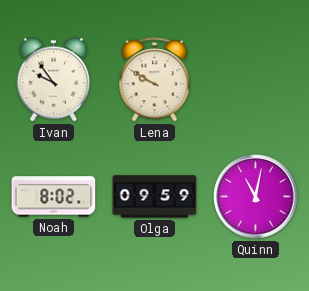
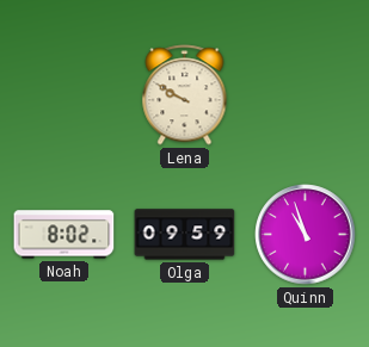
Ivan: 9:54 -> none
Quinn: 11:02 -> 10:57
